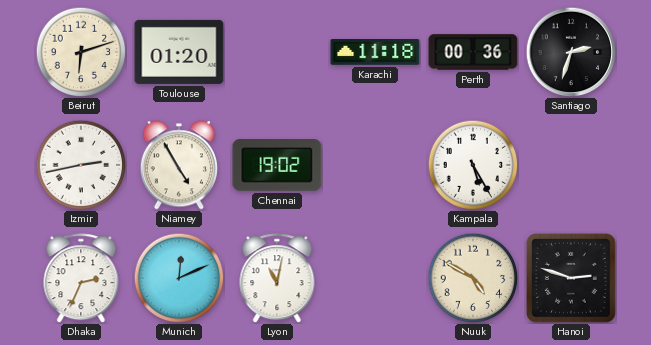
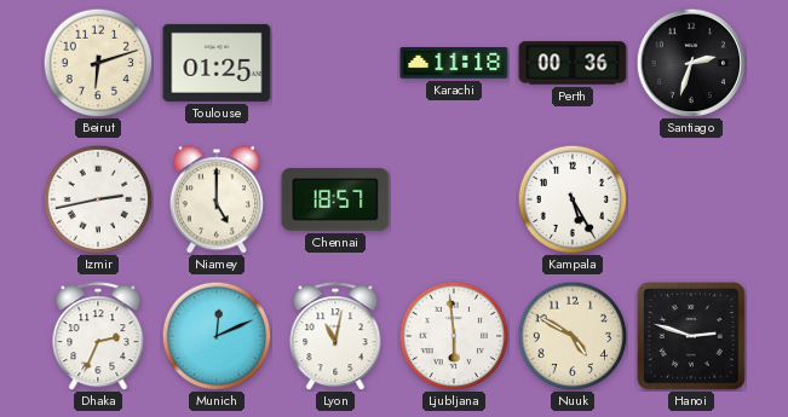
Toulouse: 01:20 -> 01:25
Niamey: 4:55 -> 5:00
Chennai: 19:02 -> 18:57
Ljubljana: none -> 5:59
